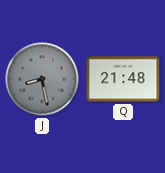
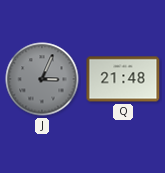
J: 8:28 -> 3:04
